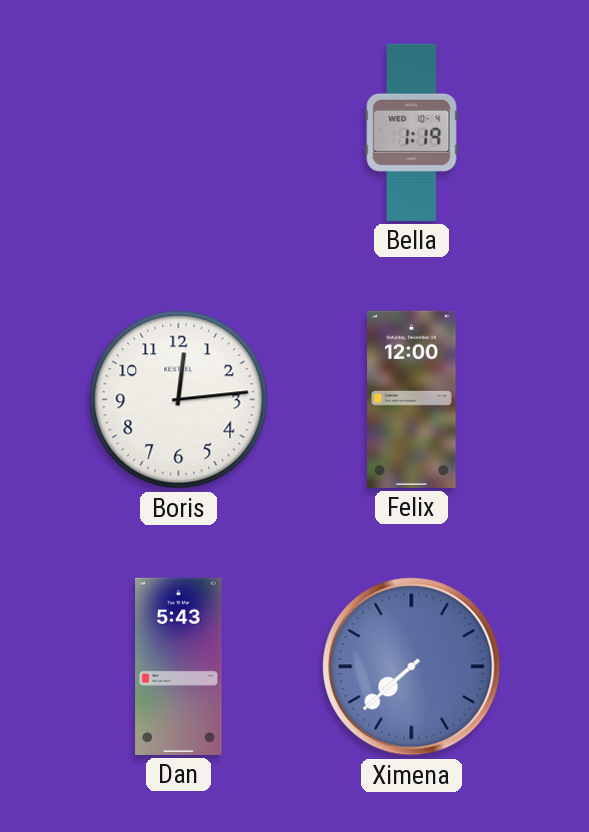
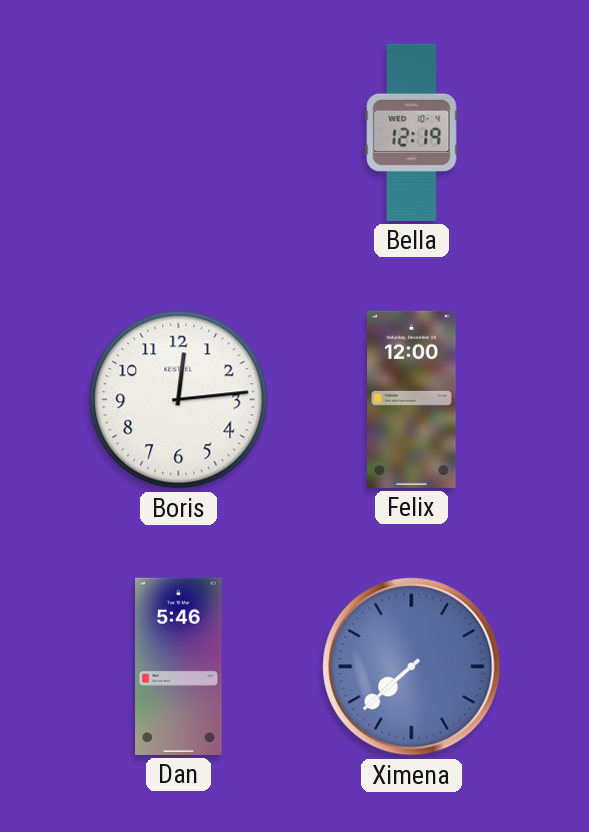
Bella: 1:19 -> 12:19
Dan: 5:43 -> 5:46
